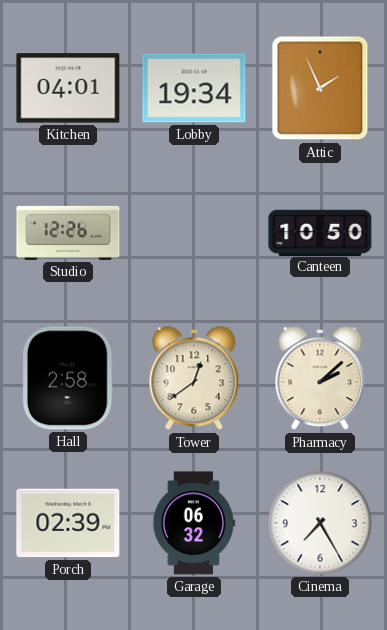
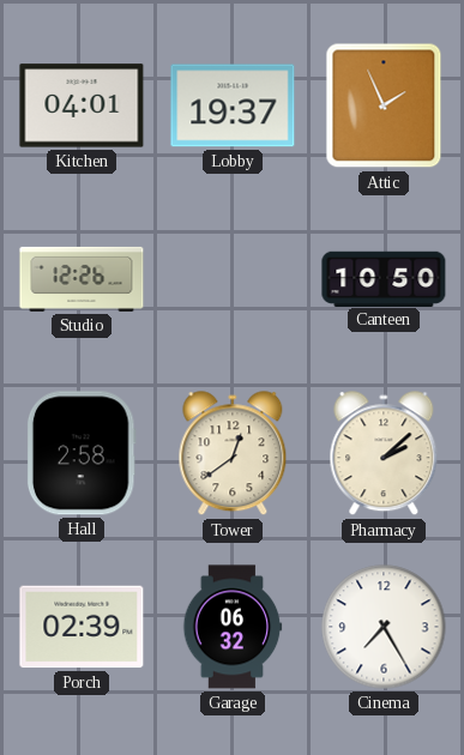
Lobby: 19:34 -> 19:37
